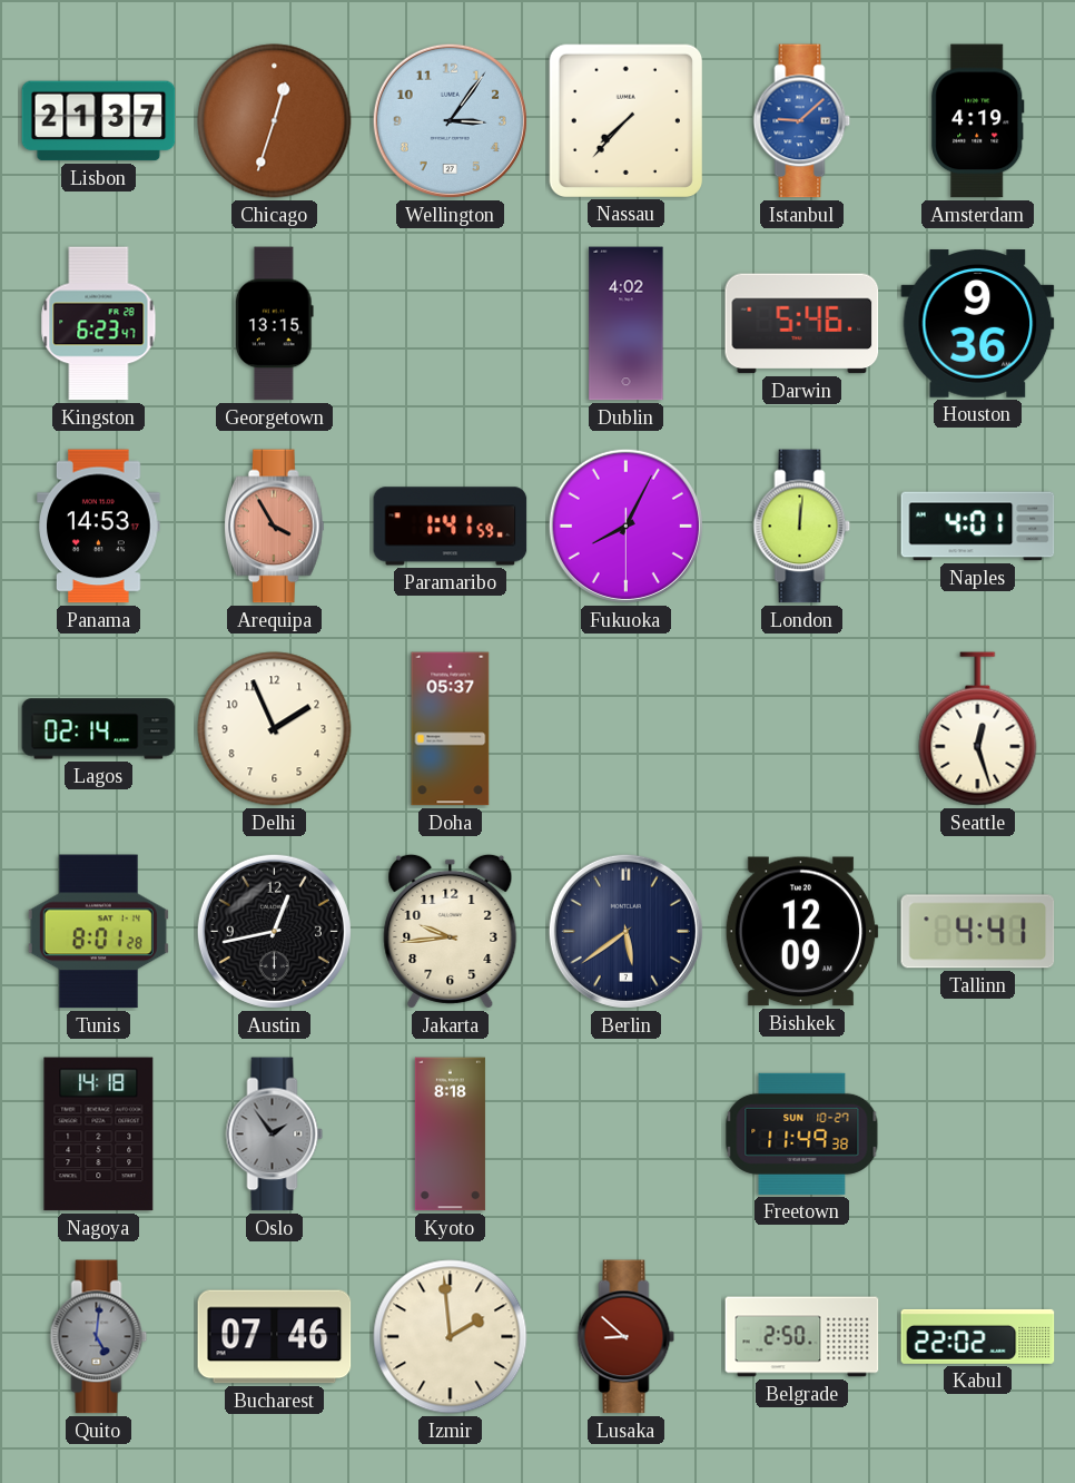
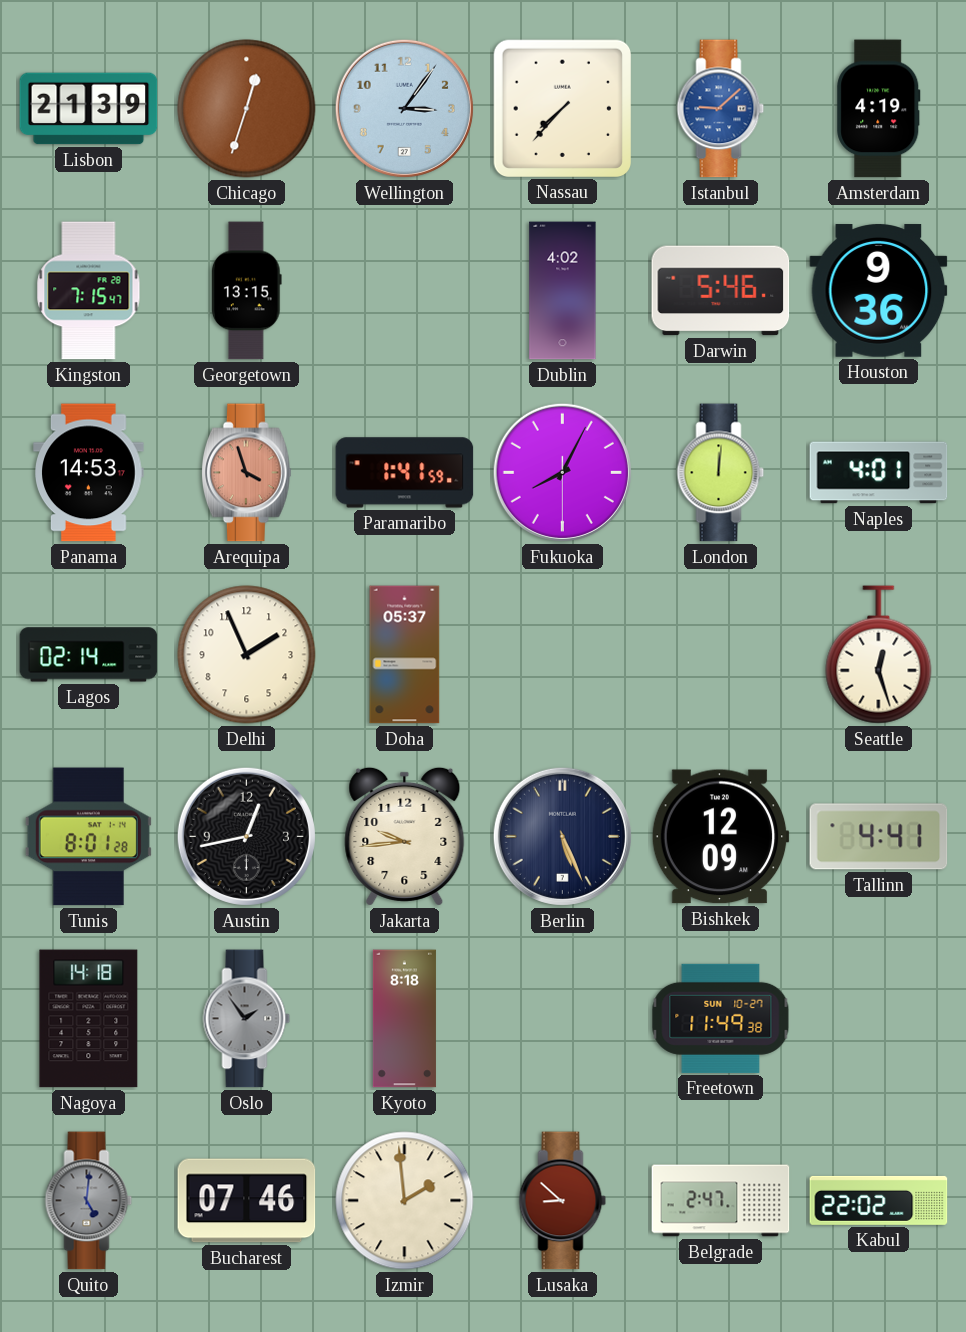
Lisbon: 21:37 -> 21:39
Kingston: 6:23 -> 7:15
Arequipa: 3:55 -> 3:57
Berlin: 5:39 -> 5:26
Belgrade: 2:50 -> 2:47
